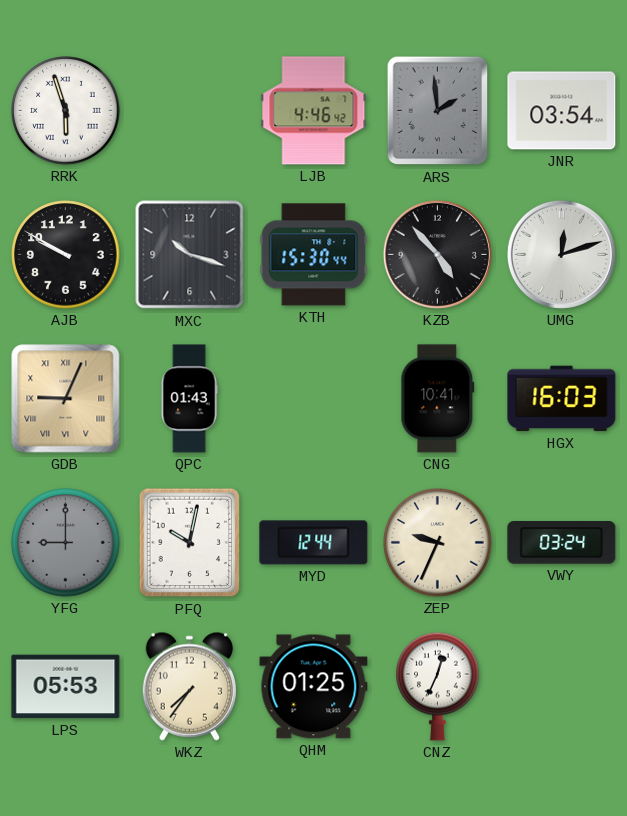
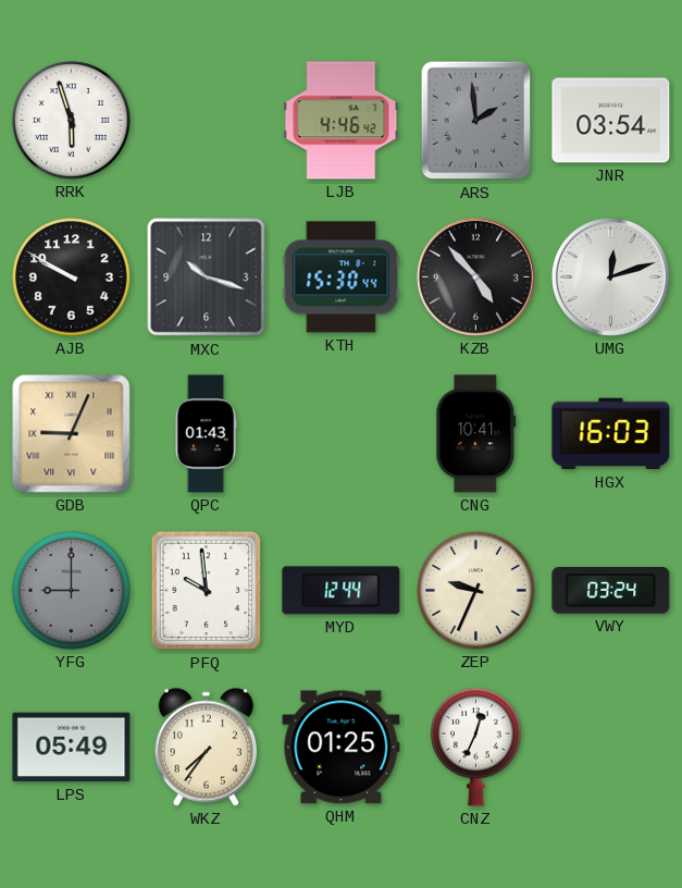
PFQ: 10:02 -> 9:59
LPS: 05:53 -> 05:49
